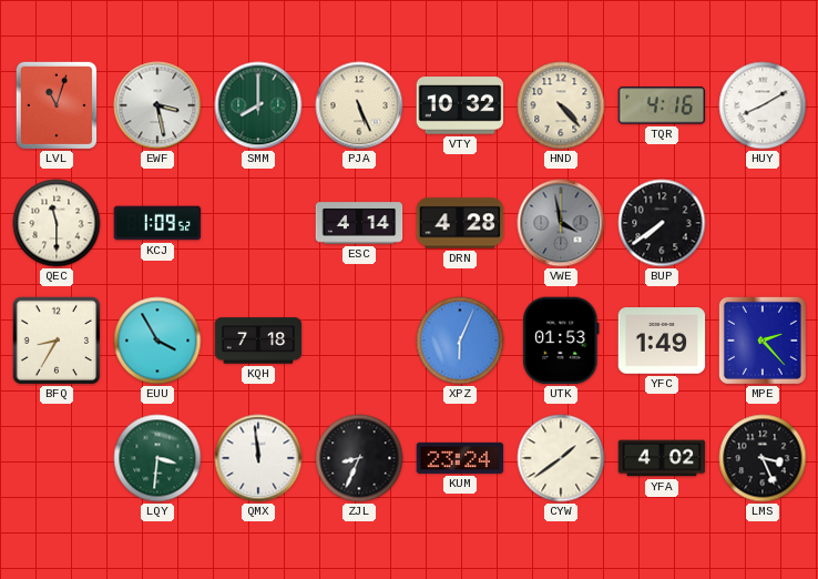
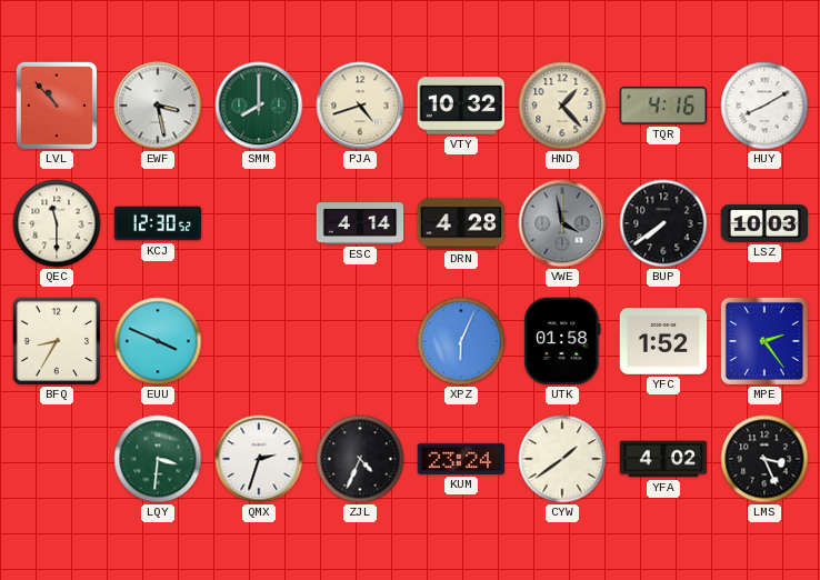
LVL: 11:03 -> 10:53
PJA: 5:26 -> 4:42
HND: 4:23 -> 1:23
KCJ: 1:09 -> 12:30
LSZ: none -> 10:03
EUU: 3:55 -> 3:49
KQH: 7:18 -> none
UTK: 01:53 -> 01:58
YFC: 1:49 -> 1:52
MPE: 2:23 -> 2:24
QMX: 11:59 -> 2:33
ZJL: 8:34 -> 4:34
